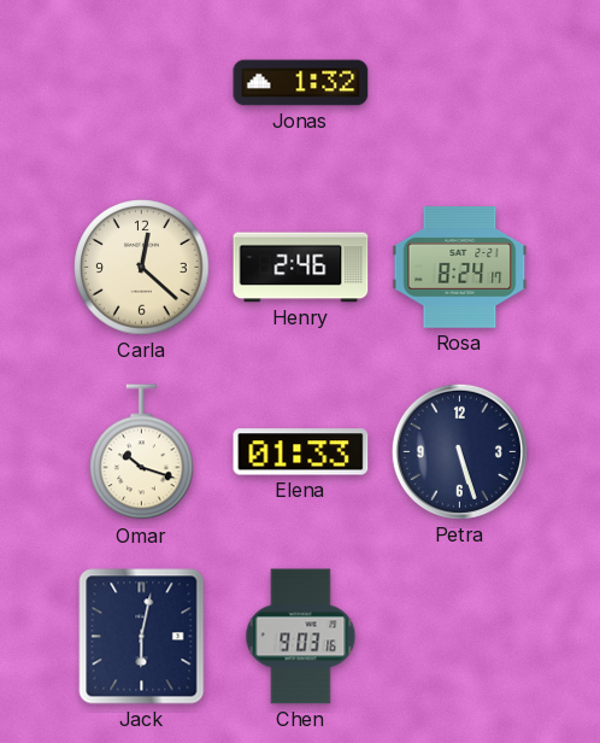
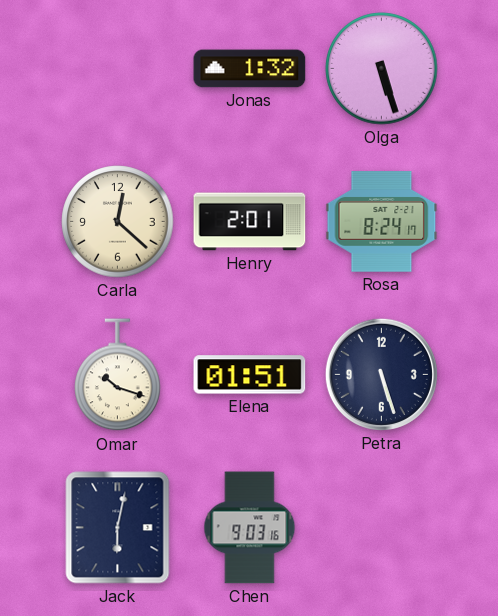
Olga: none -> 5:27
Henry: 2:46 -> 2:01
Elena: 01:33 -> 01:51
